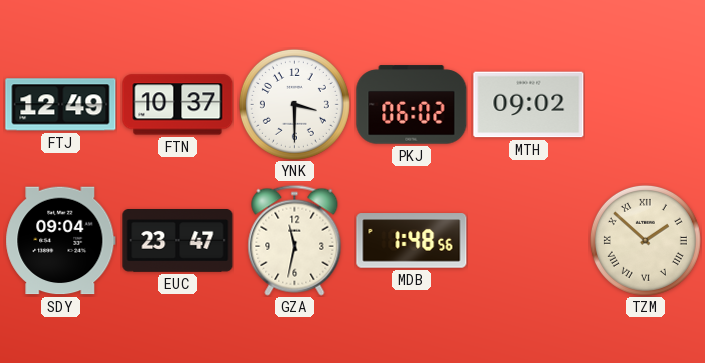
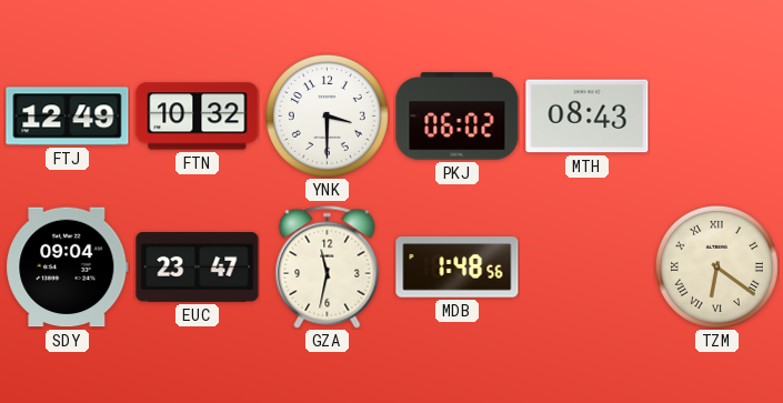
FTN: 10:37 -> 10:32
MTH: 09:02 -> 08:43
TZM: 1:52 -> 6:21
